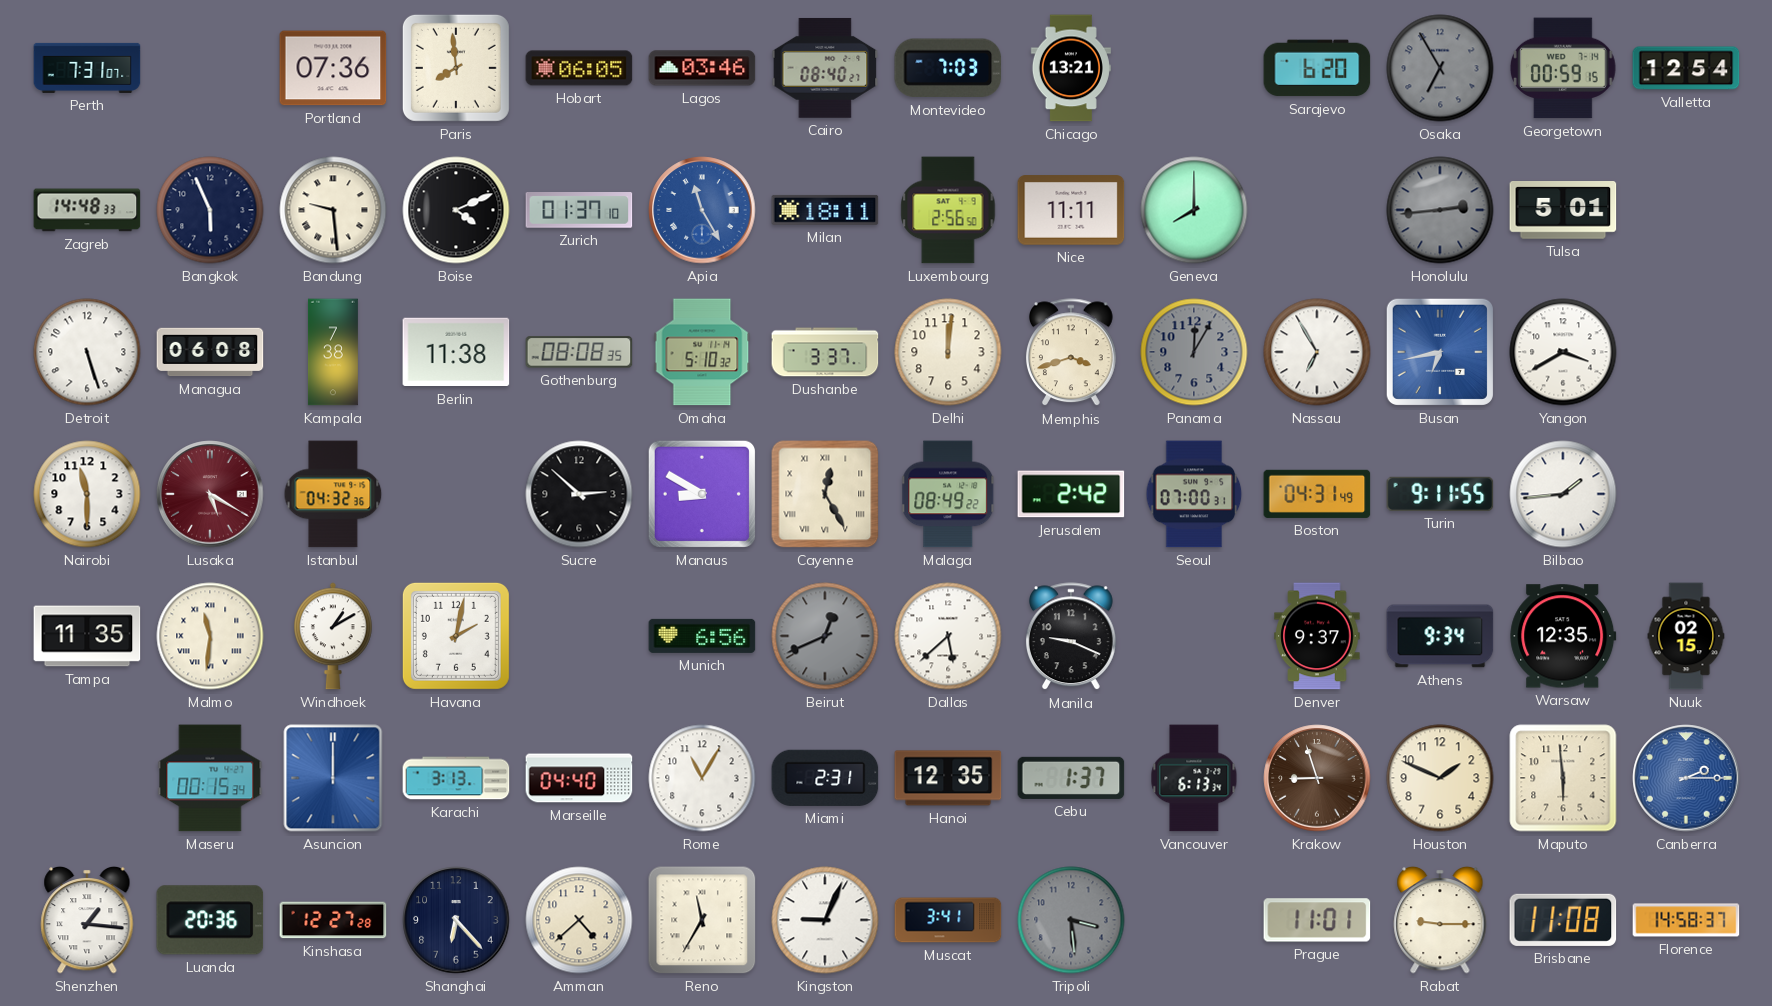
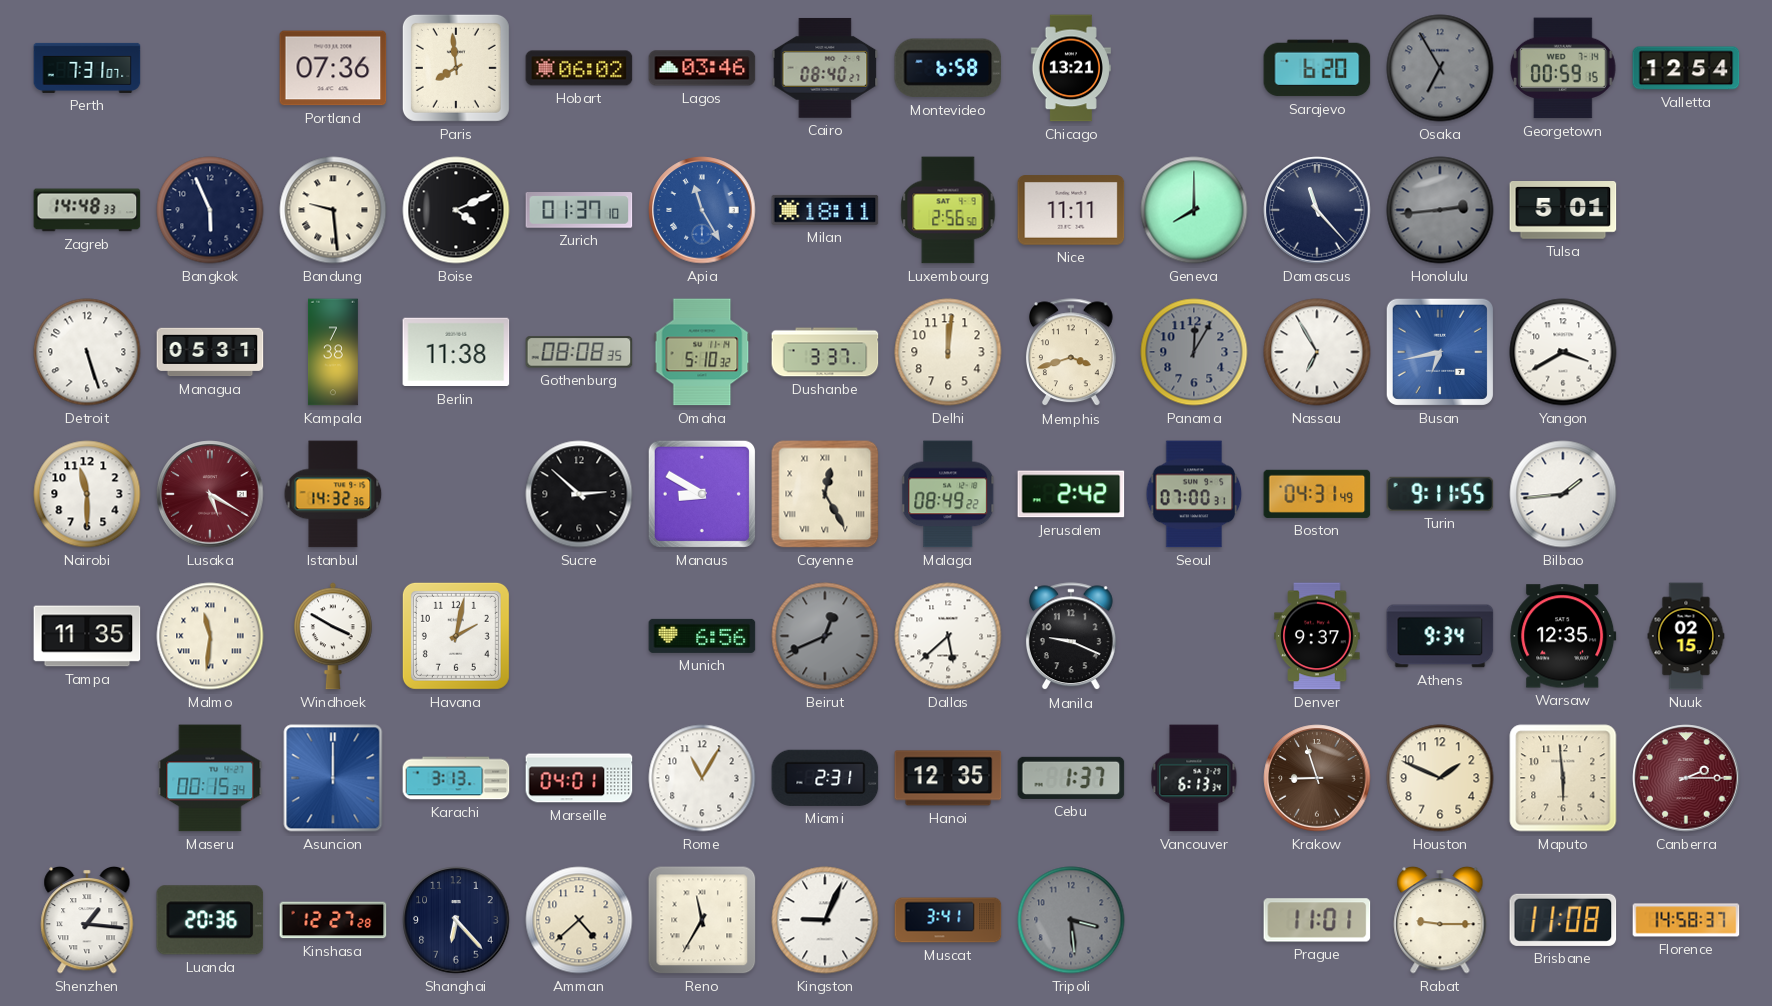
Hobart: 06:05 -> 06:02
Montevideo: 7:03 -> 6:58
Damascus: none -> 11:23
Managua: 06:08 -> 05:31
Istanbul: 04:32 -> 14:32
Windhoek: 1:10 -> 3:50
Marseille: 04:40 -> 04:01
Canberra dial: blue -> burgundy
